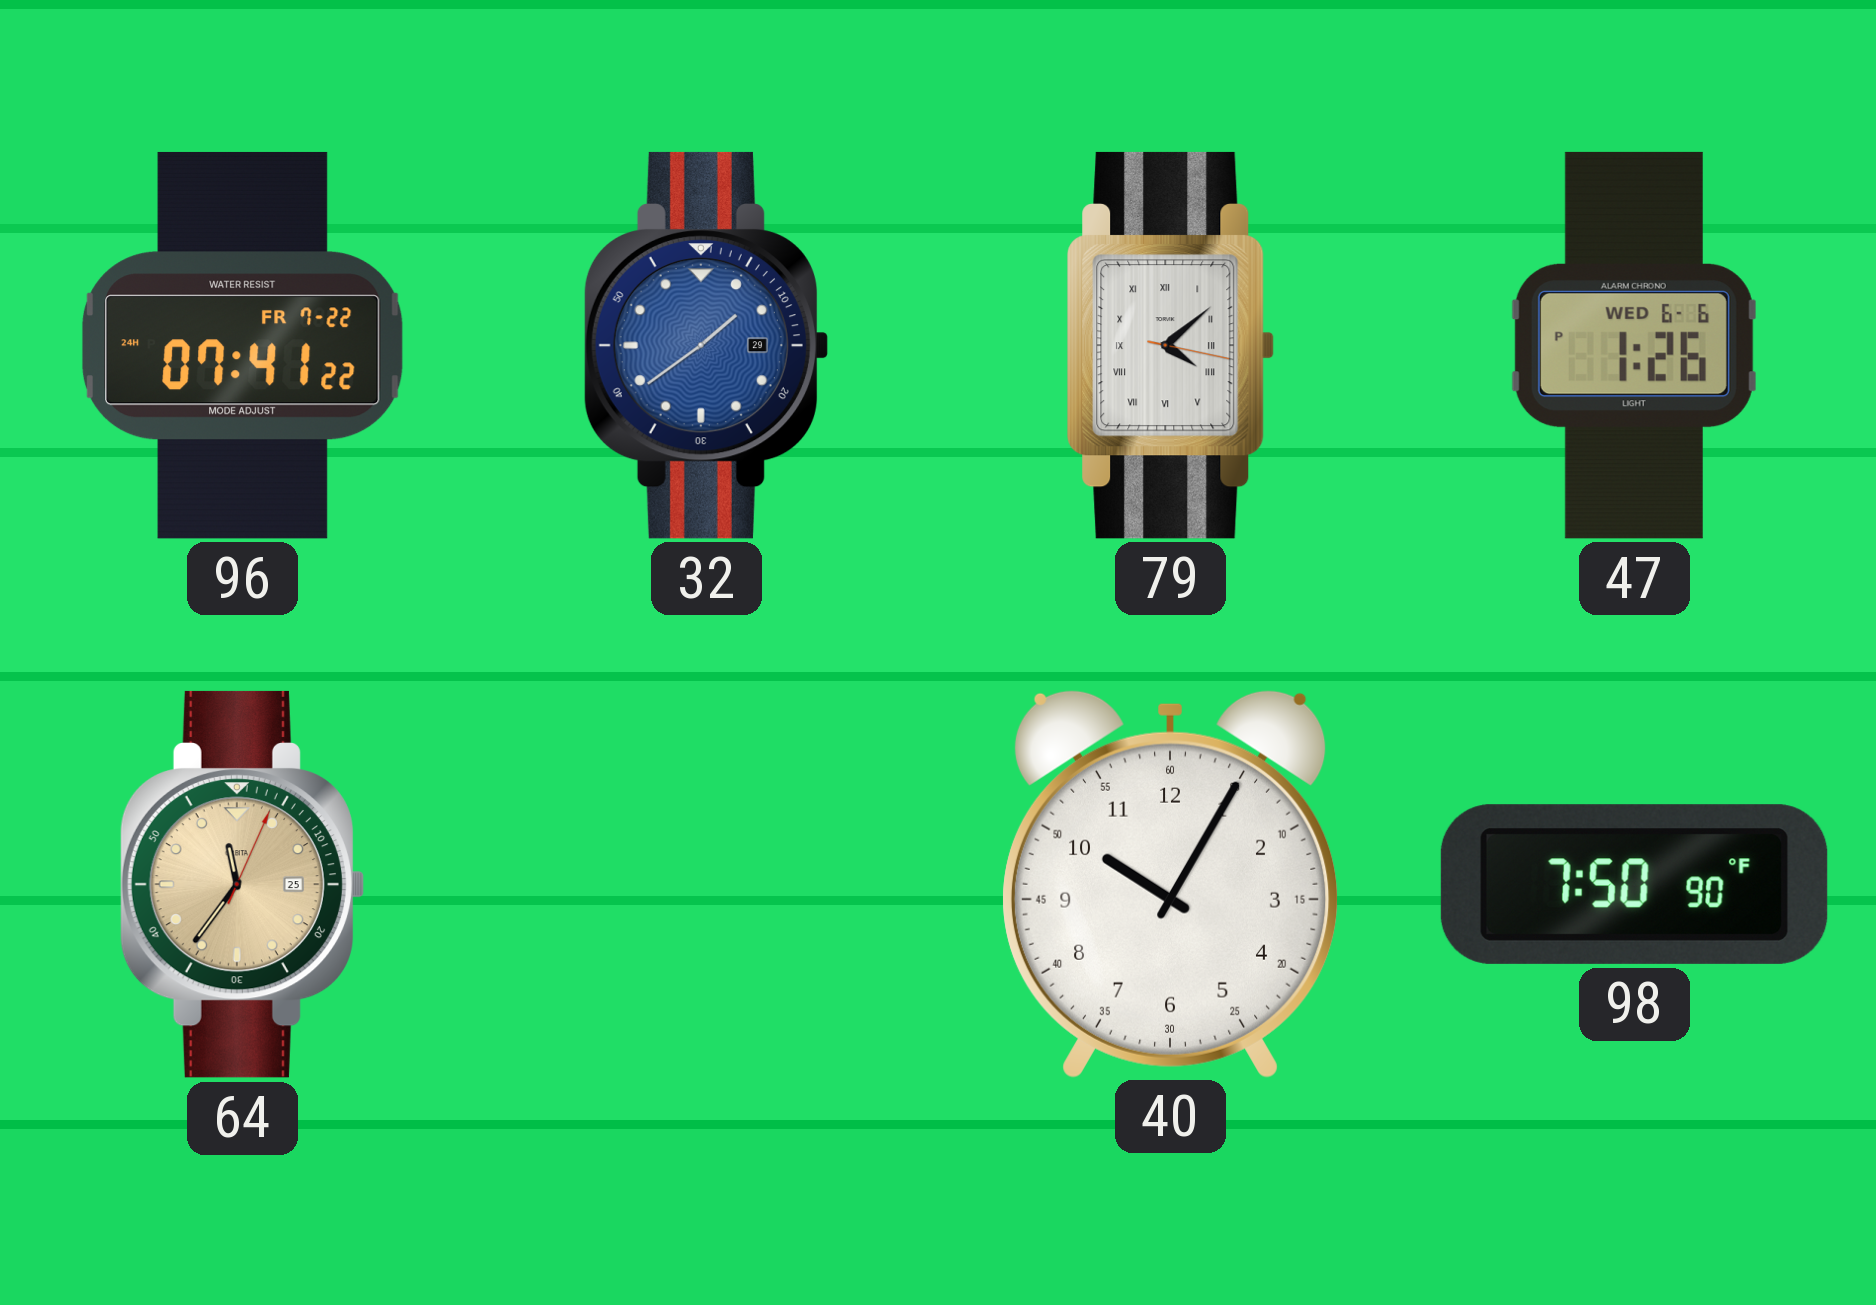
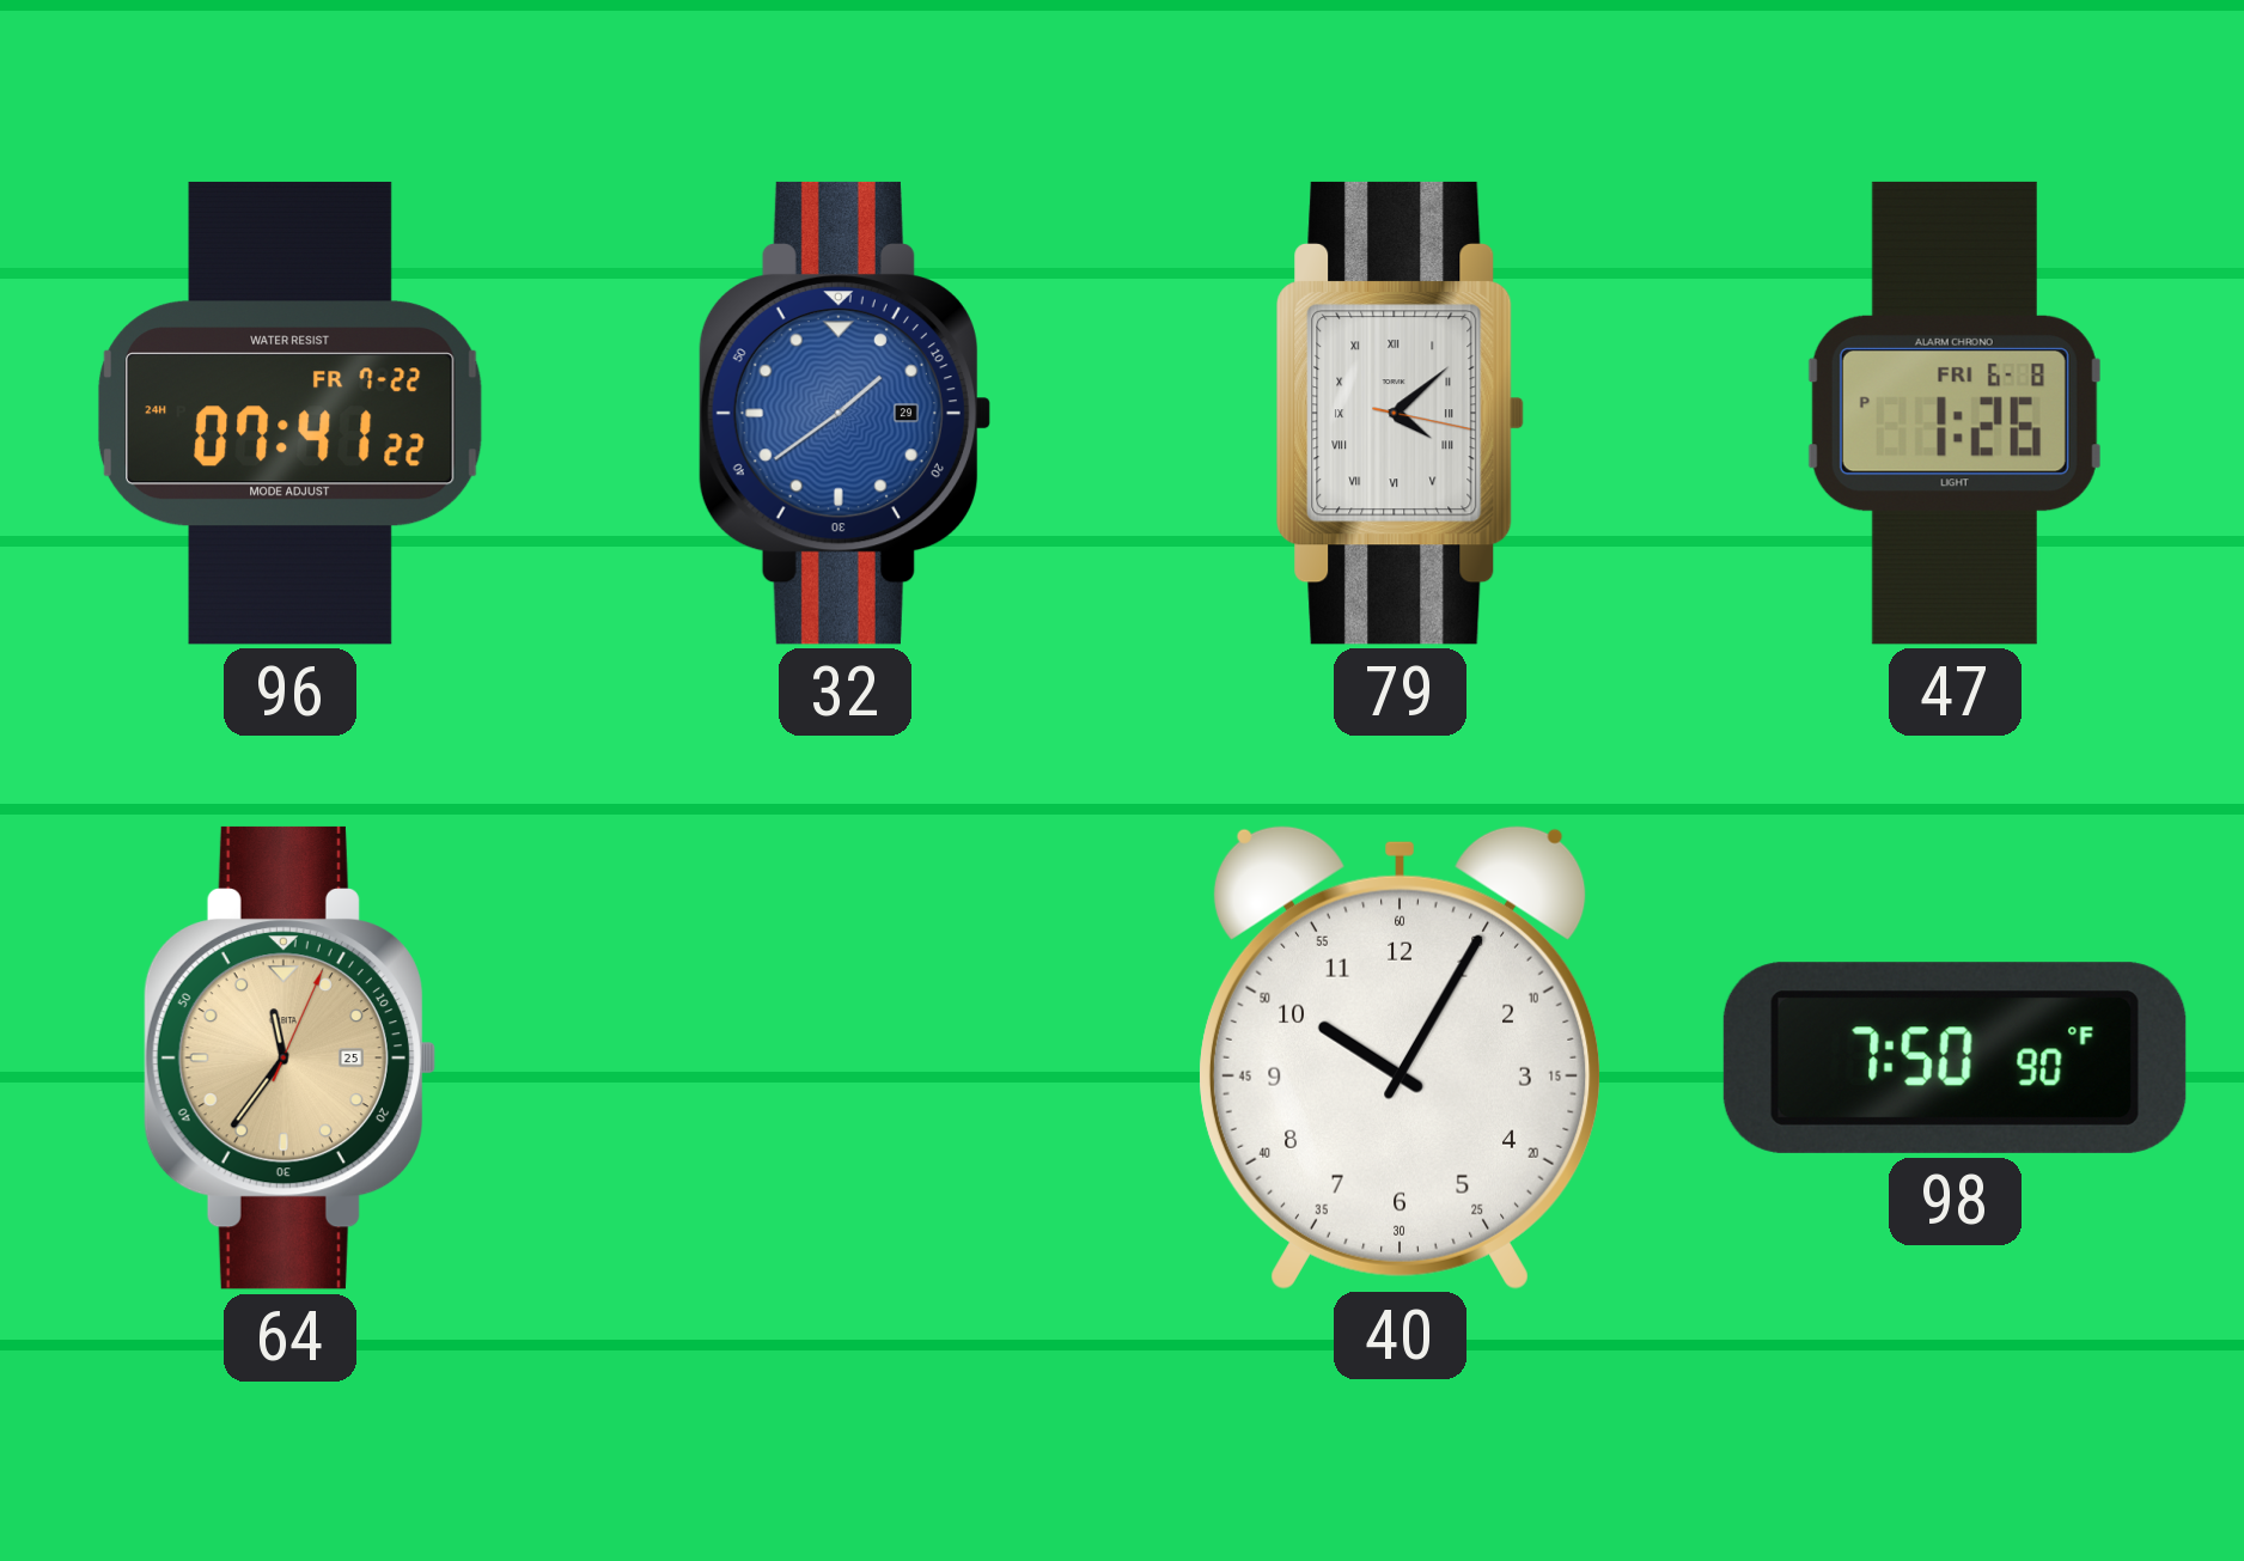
47 date: WED 6-6 -> FRI 6-8
